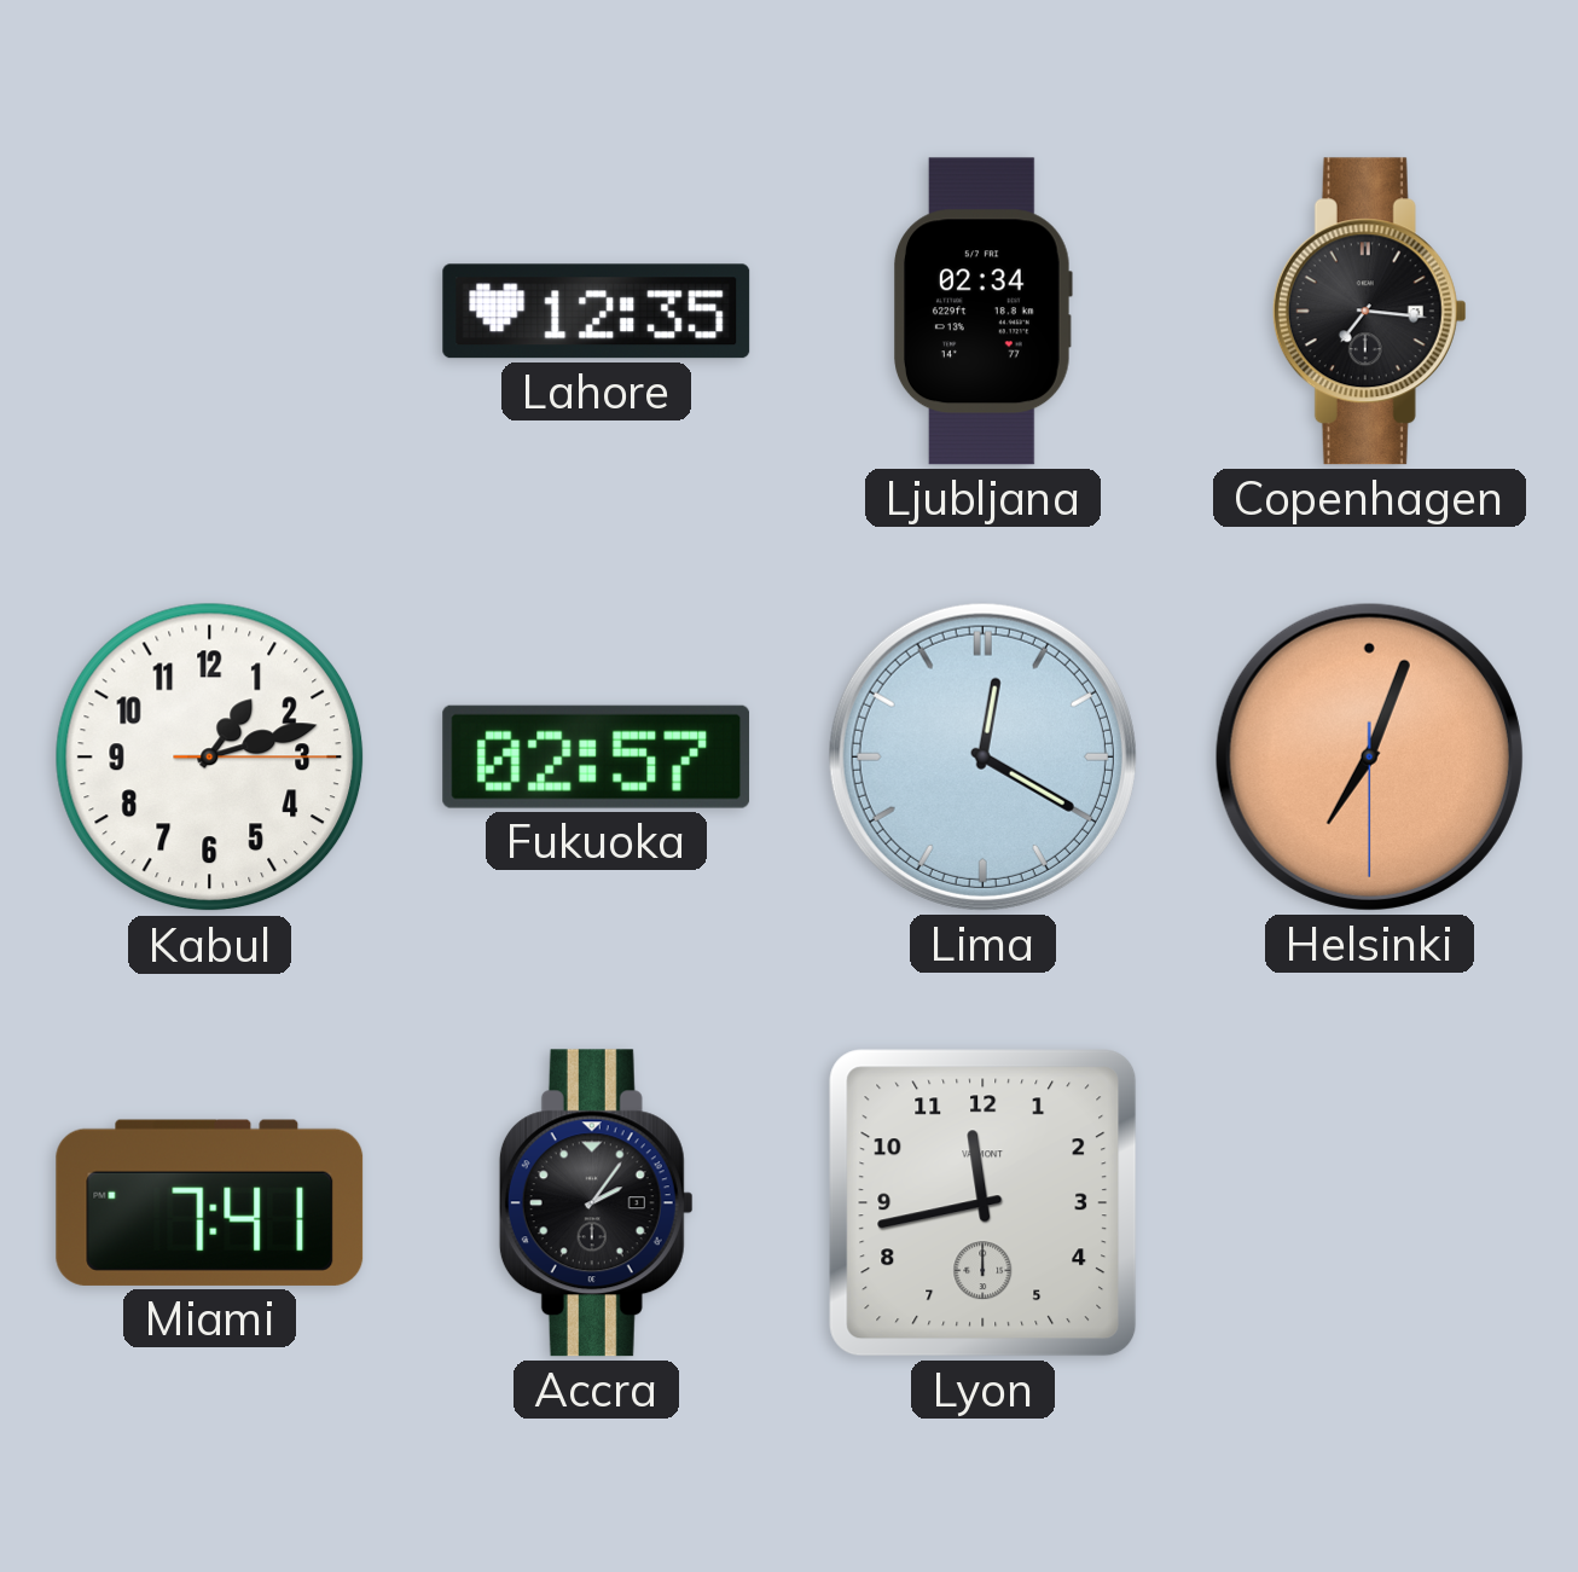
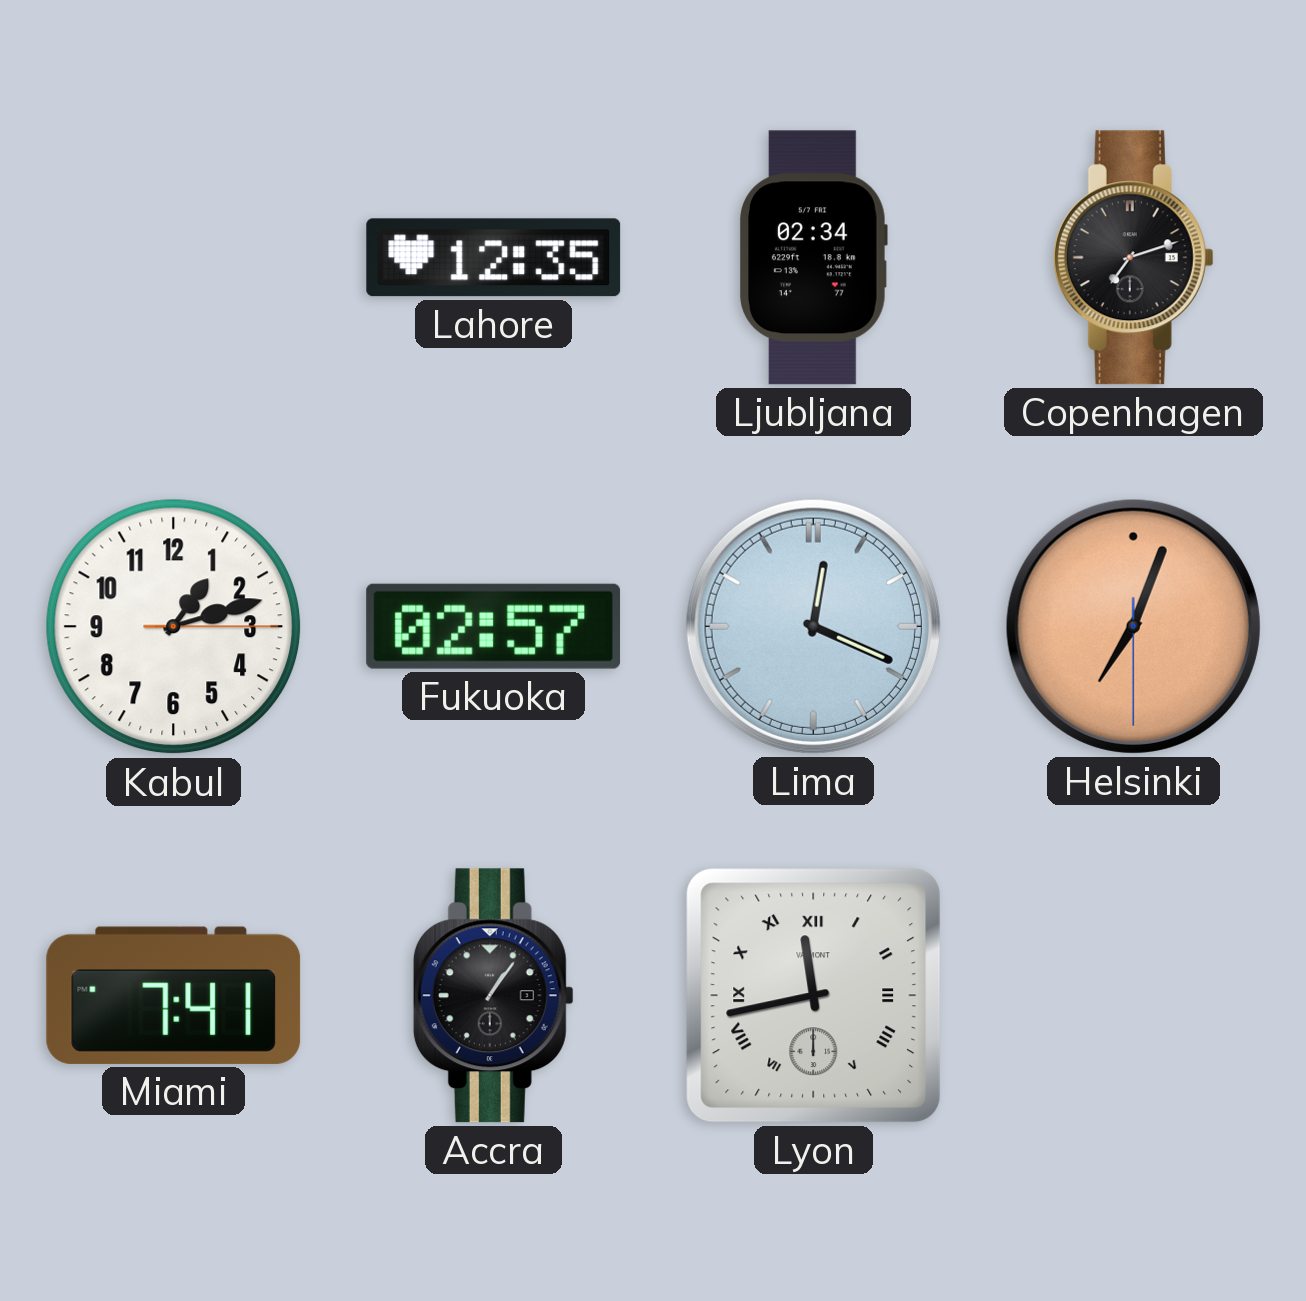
Copenhagen: 7:16 -> 7:12
Lima: 12:20 -> 12:19
Accra: 2:06 -> 1:06
Lyon numerals: Arabic -> Roman
